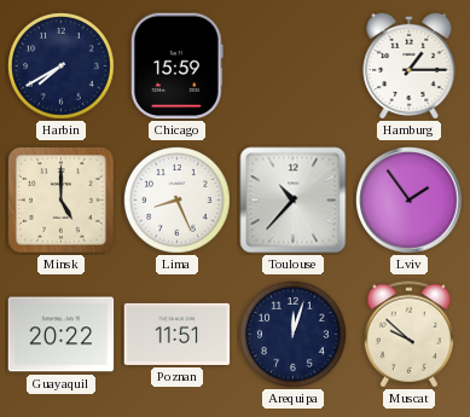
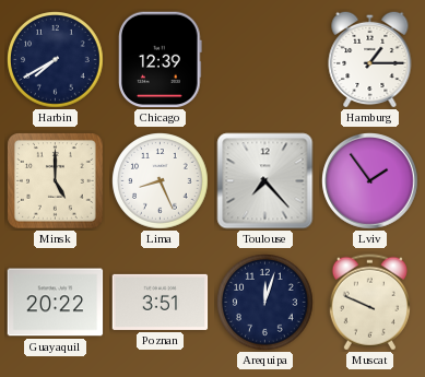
Chicago: 15:59 -> 12:39
Toulouse: 10:37 -> 7:23
Poznan: 11:51 -> 3:51
Muscat: 9:52 -> 9:49
